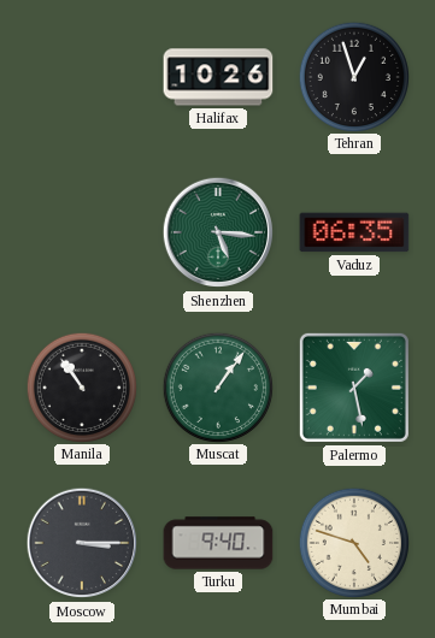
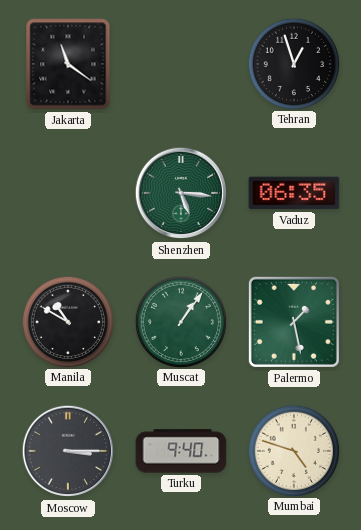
Jakarta: none -> 11:21
Halifax: 10:26 -> none
Manila: 10:54 -> 10:50
